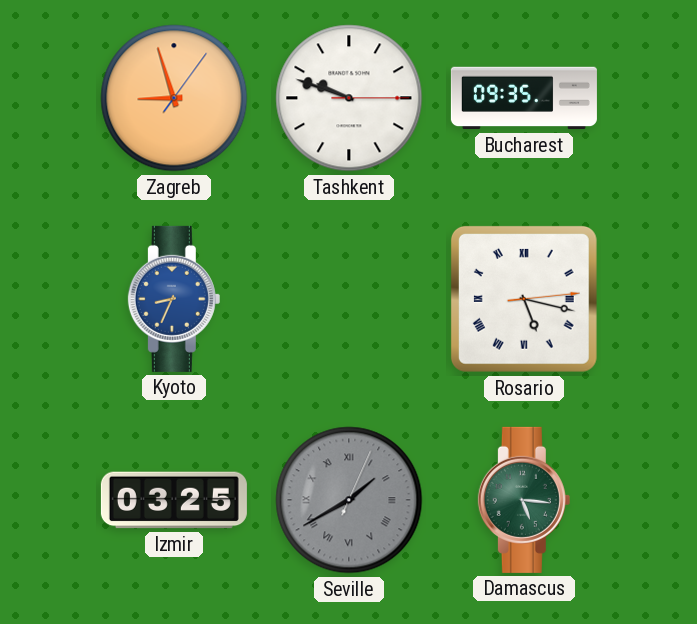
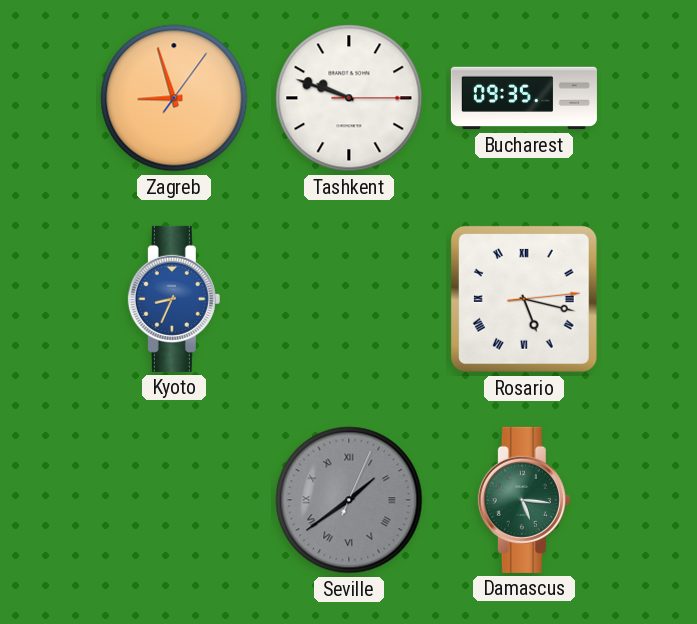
Izmir: 03:25 -> none
Seville: 1:40 -> 1:39
